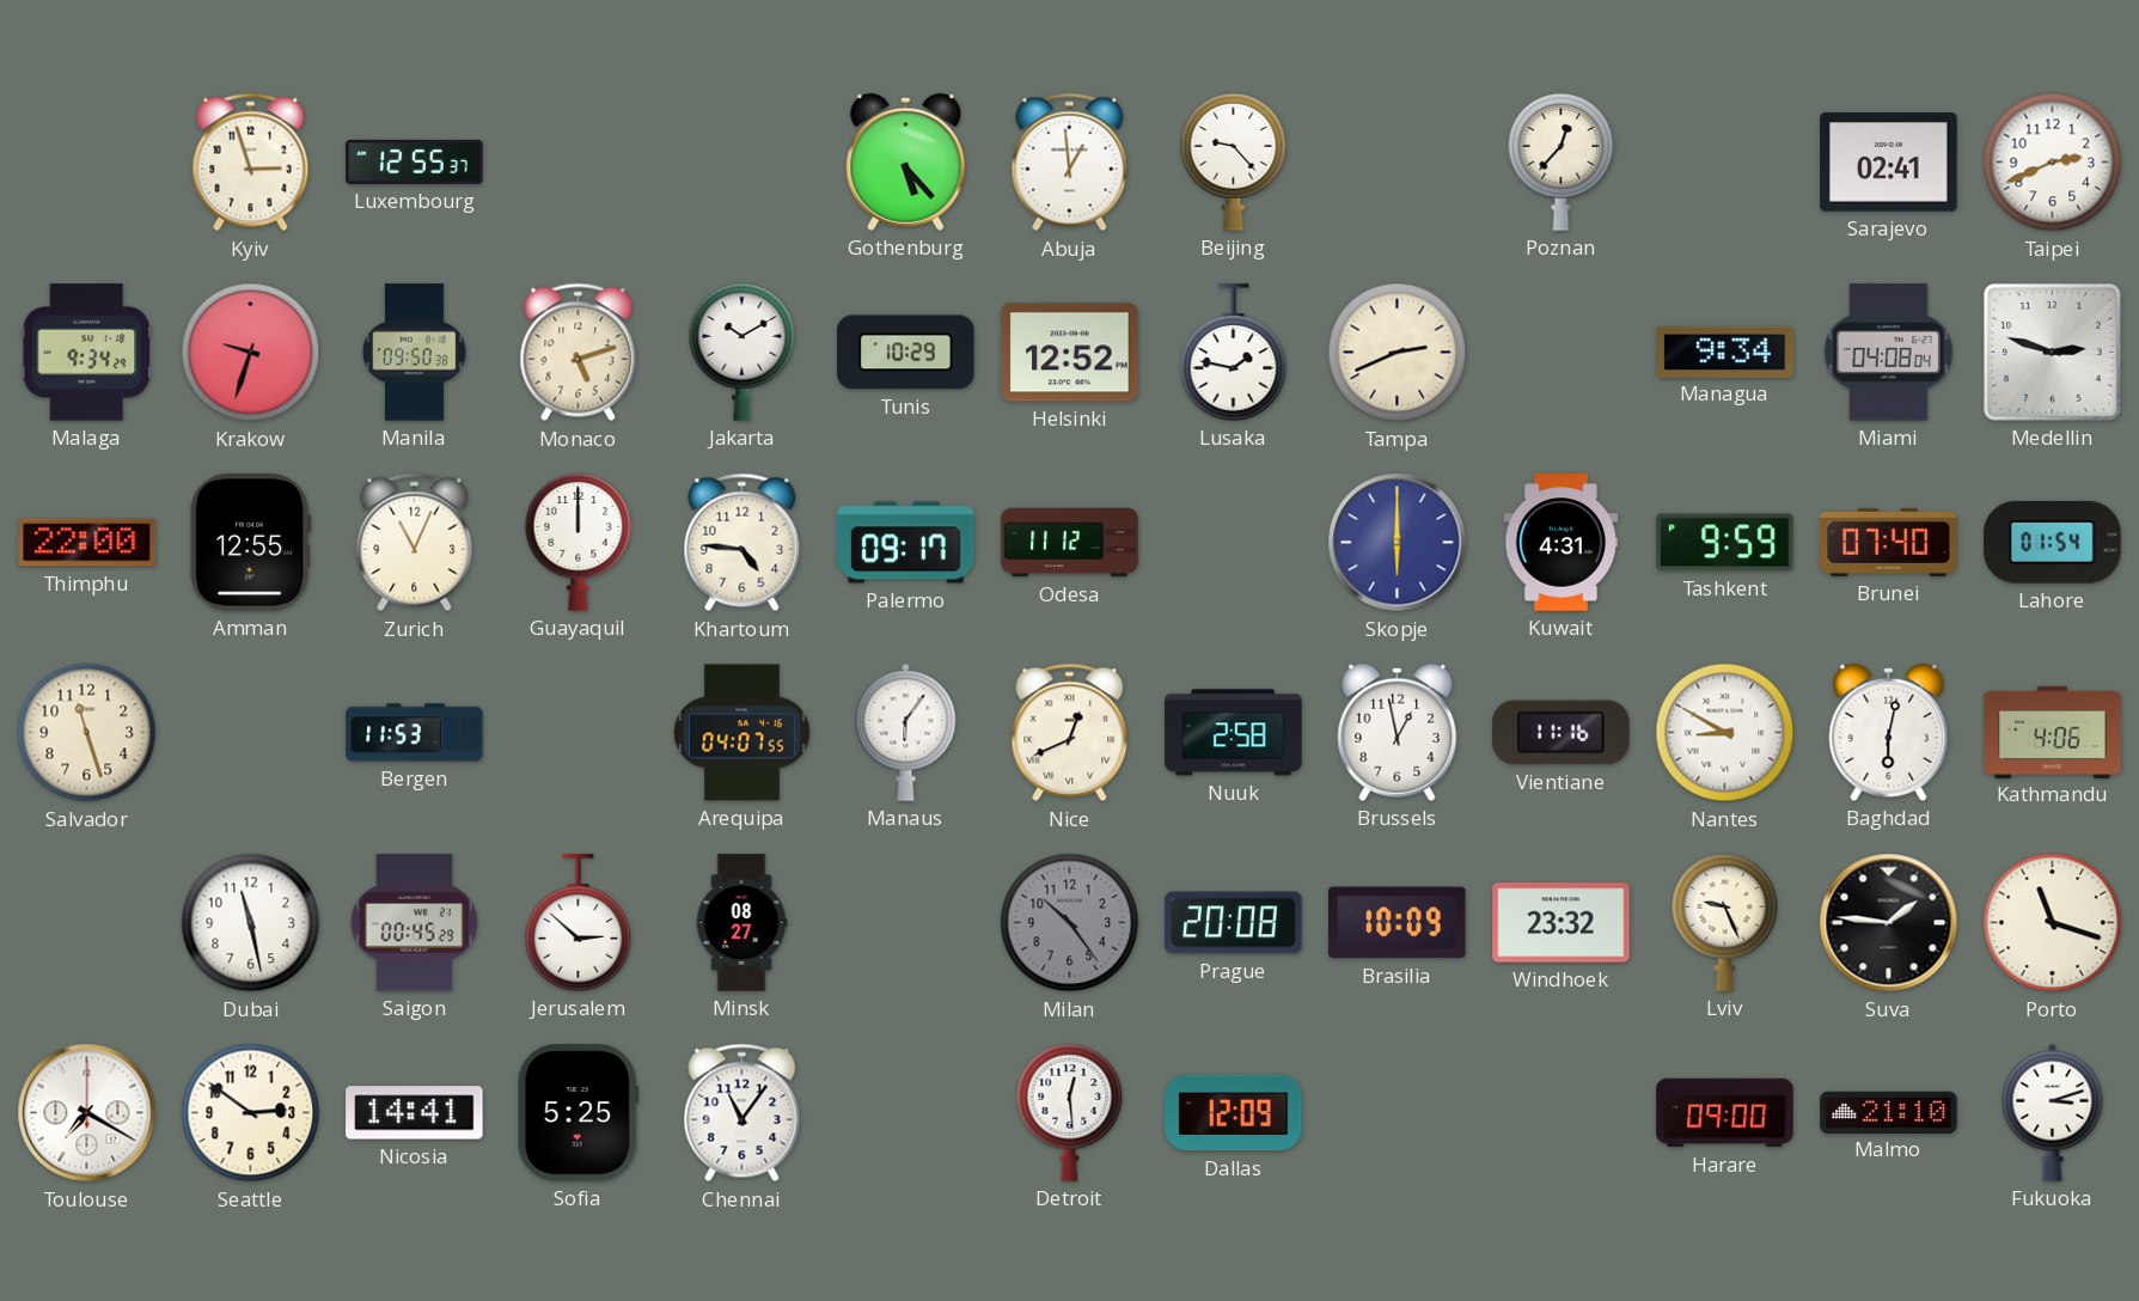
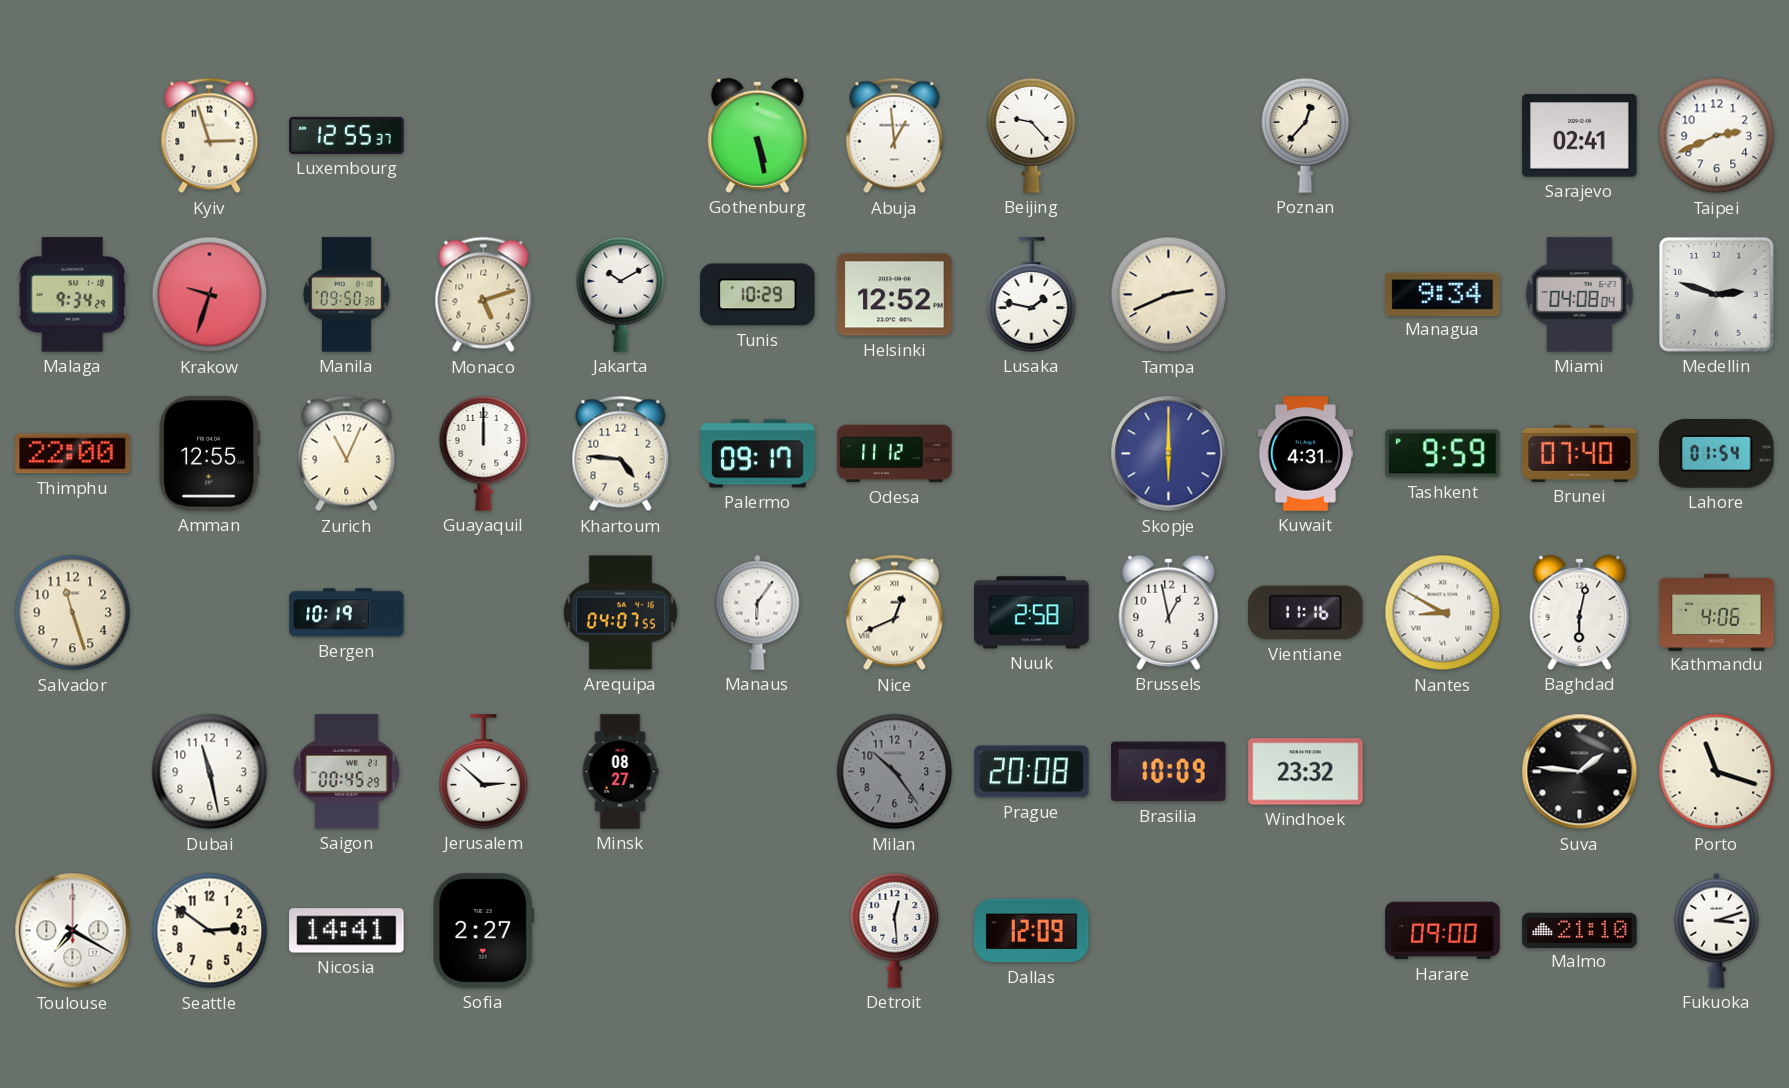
Gothenburg: 5:23 -> 5:28
Bergen: 11:53 -> 10:19
Lviv: 9:26 -> none
Sofia: 5:25 -> 2:27
Chennai: 11:06 -> none
